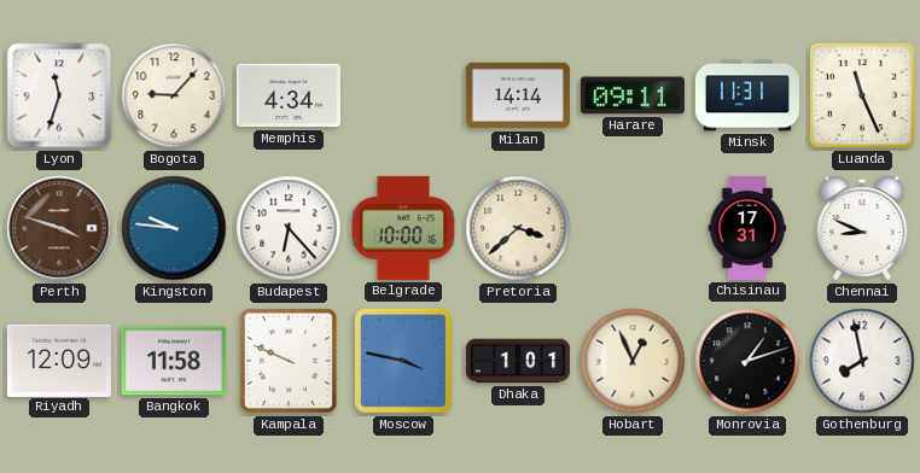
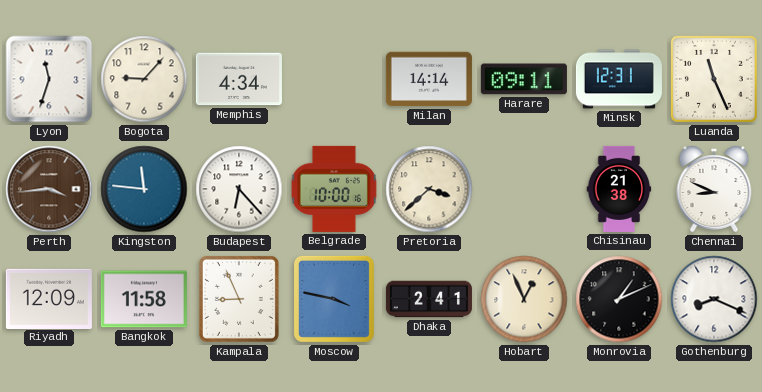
Minsk: 11:31 -> 12:31
Perth: 3:48 -> 3:44
Kingston: 9:46 -> 11:46
Chisinau: 17:31 -> 21:38
Kampala: 9:49 -> 8:56
Dhaka: 1:01 -> 2:41
Monrovia: 1:12 -> 1:11
Gothenburg: 7:58 -> 8:19
